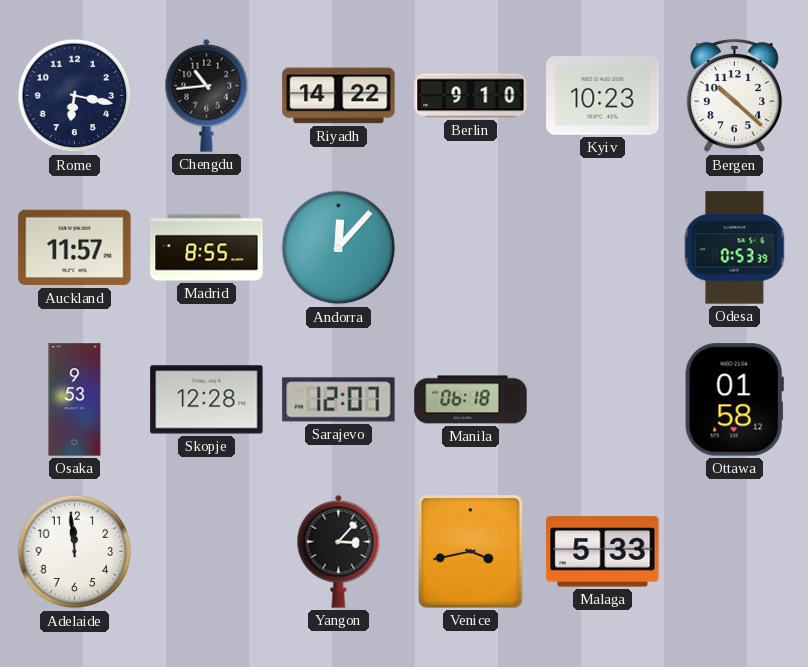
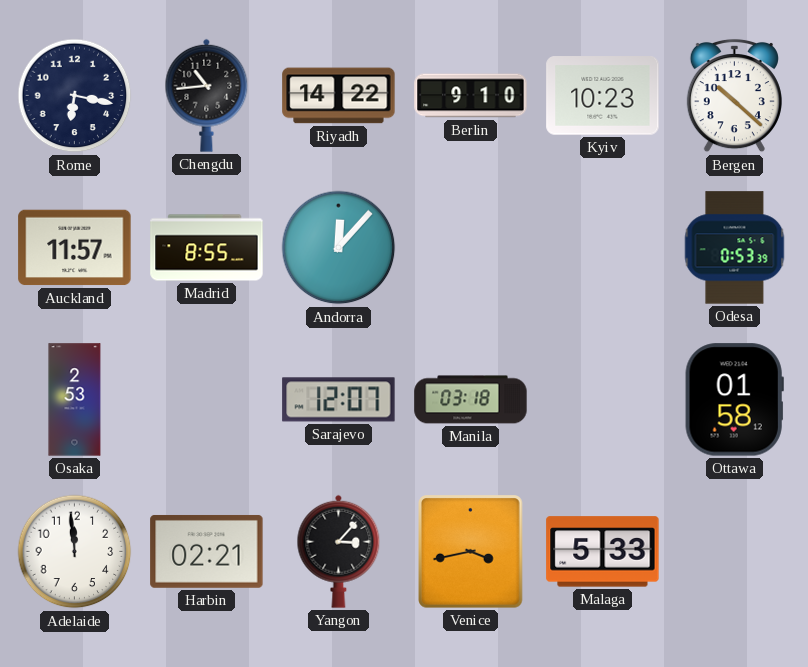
Osaka: 9:53 -> 2:53
Skopje: 12:28 -> none
Manila: 06:18 -> 03:18
Harbin: none -> 02:21
